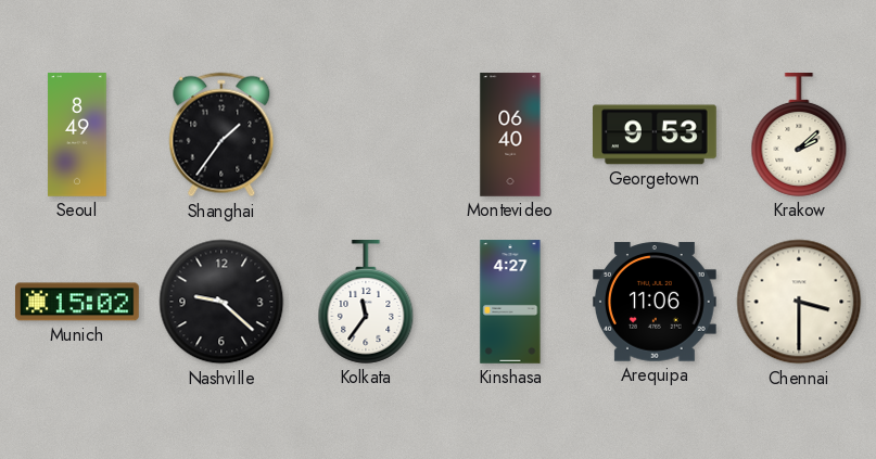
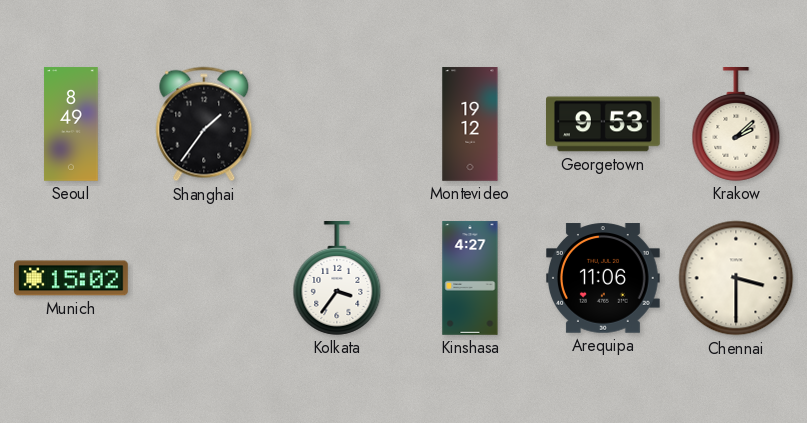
Montevideo: 06:40 -> 19:12
Nashville: 9:22 -> none
Kolkata: 11:36 -> 3:36
